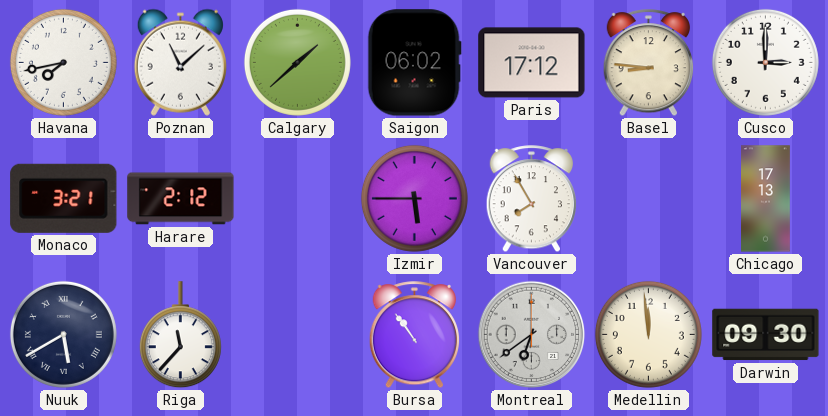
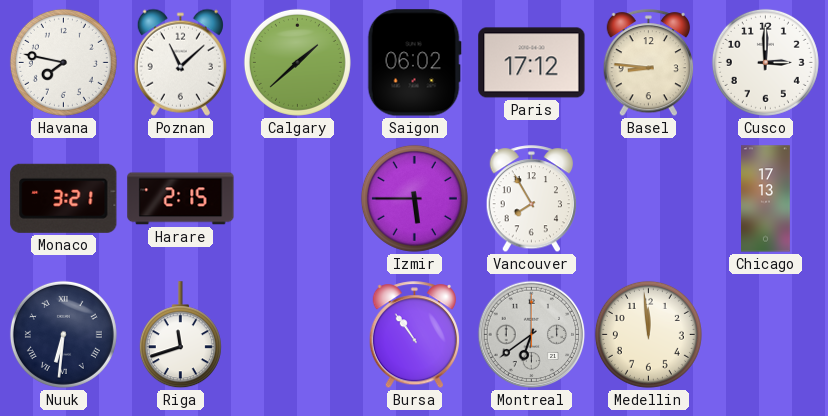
Havana: 7:43 -> 7:47
Harare: 2:12 -> 2:15
Nuuk: 5:40 -> 6:31
Riga: 11:37 -> 11:42
Darwin: 09:30 -> none
